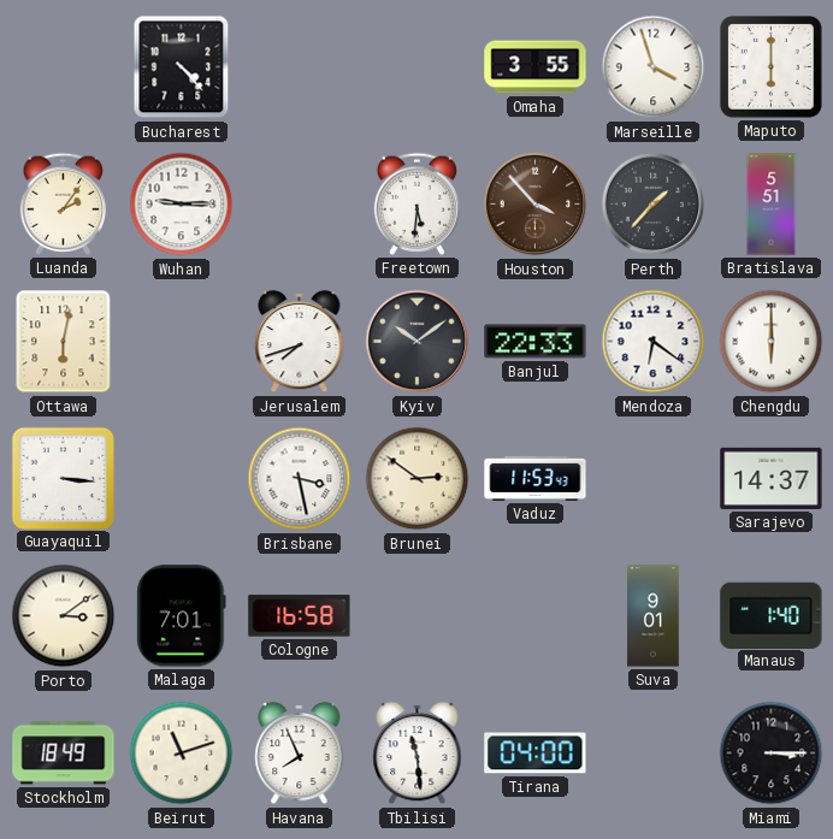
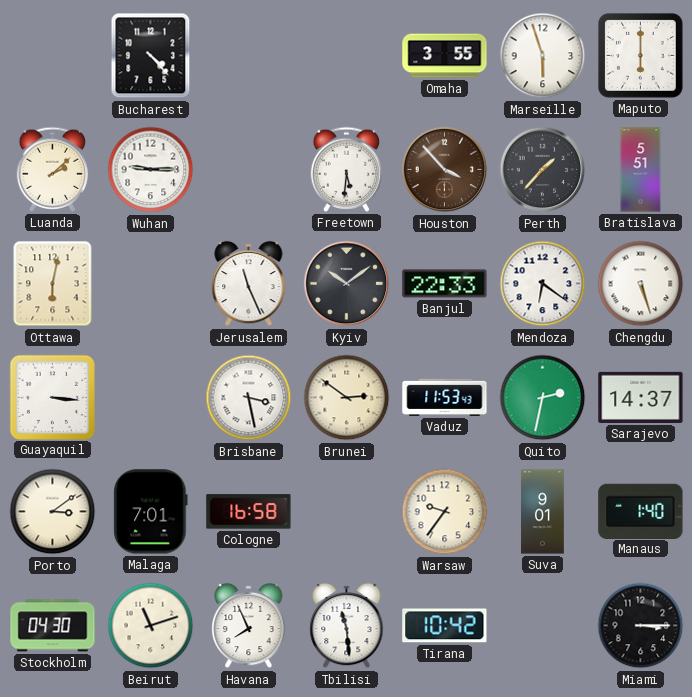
Marseille: 3:57 -> 5:57
Luanda: 2:06 -> 2:08
Jerusalem: 7:42 -> 11:26
Chengdu: 6:00 -> 5:27
Quito: none -> 2:32
Warsaw: none -> 9:36
Stockholm: 18:49 -> 04:30
Tirana: 04:00 -> 10:42
